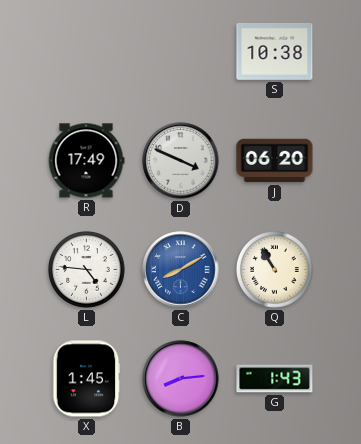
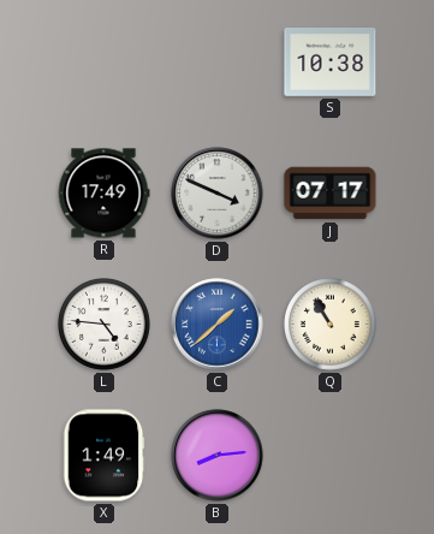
J: 06:20 -> 07:17
C: 8:10 -> 1:38
X: 1:45 -> 1:49
G: 1:43 -> none
